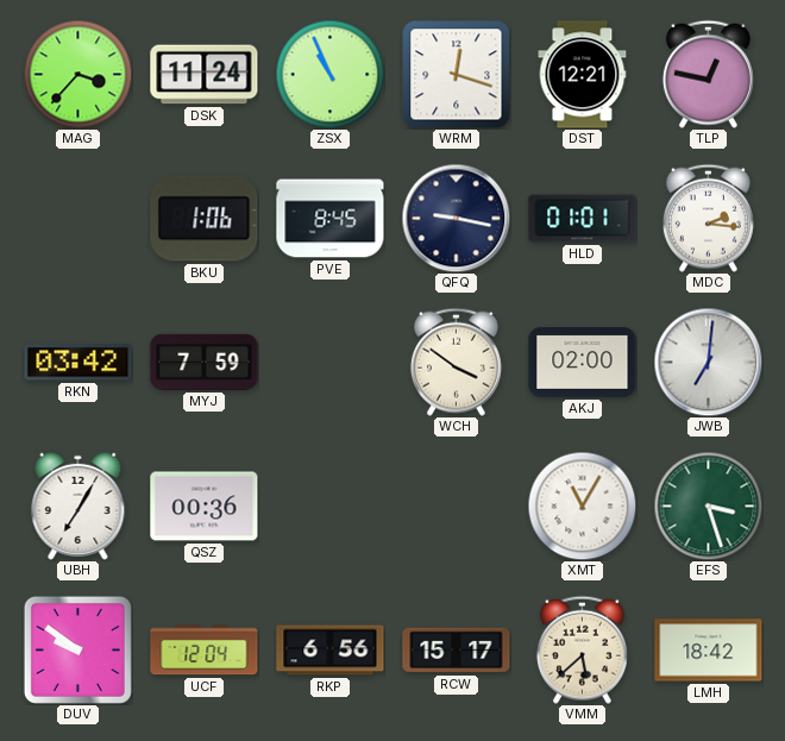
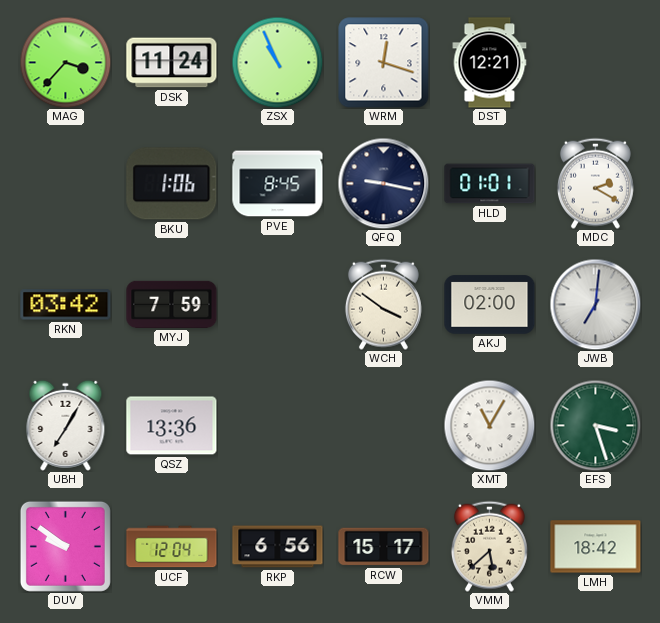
TLP: 12:47 -> none
MDC: 2:16 -> 2:20
QSZ: 00:36 -> 13:36
